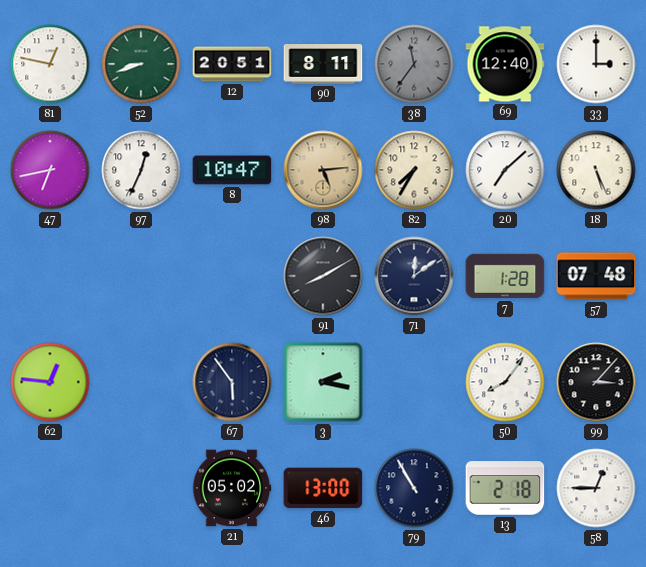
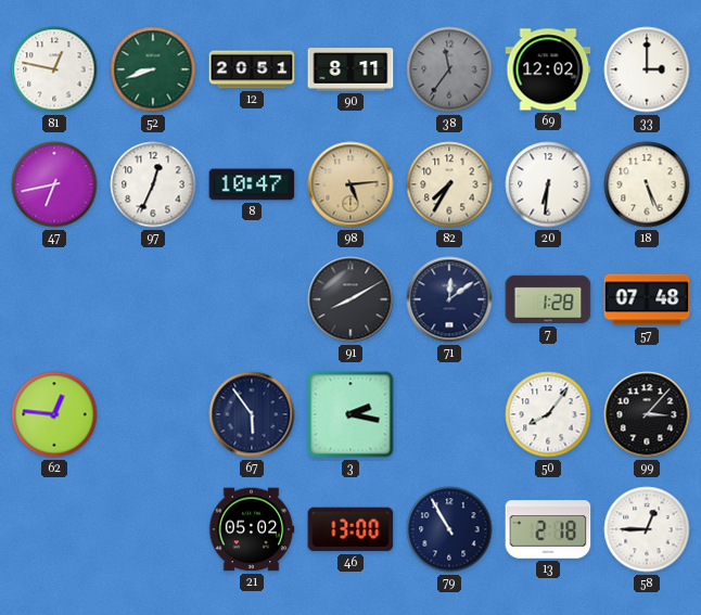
69: 12:40 -> 12:02
20: 7:08 -> 6:31
